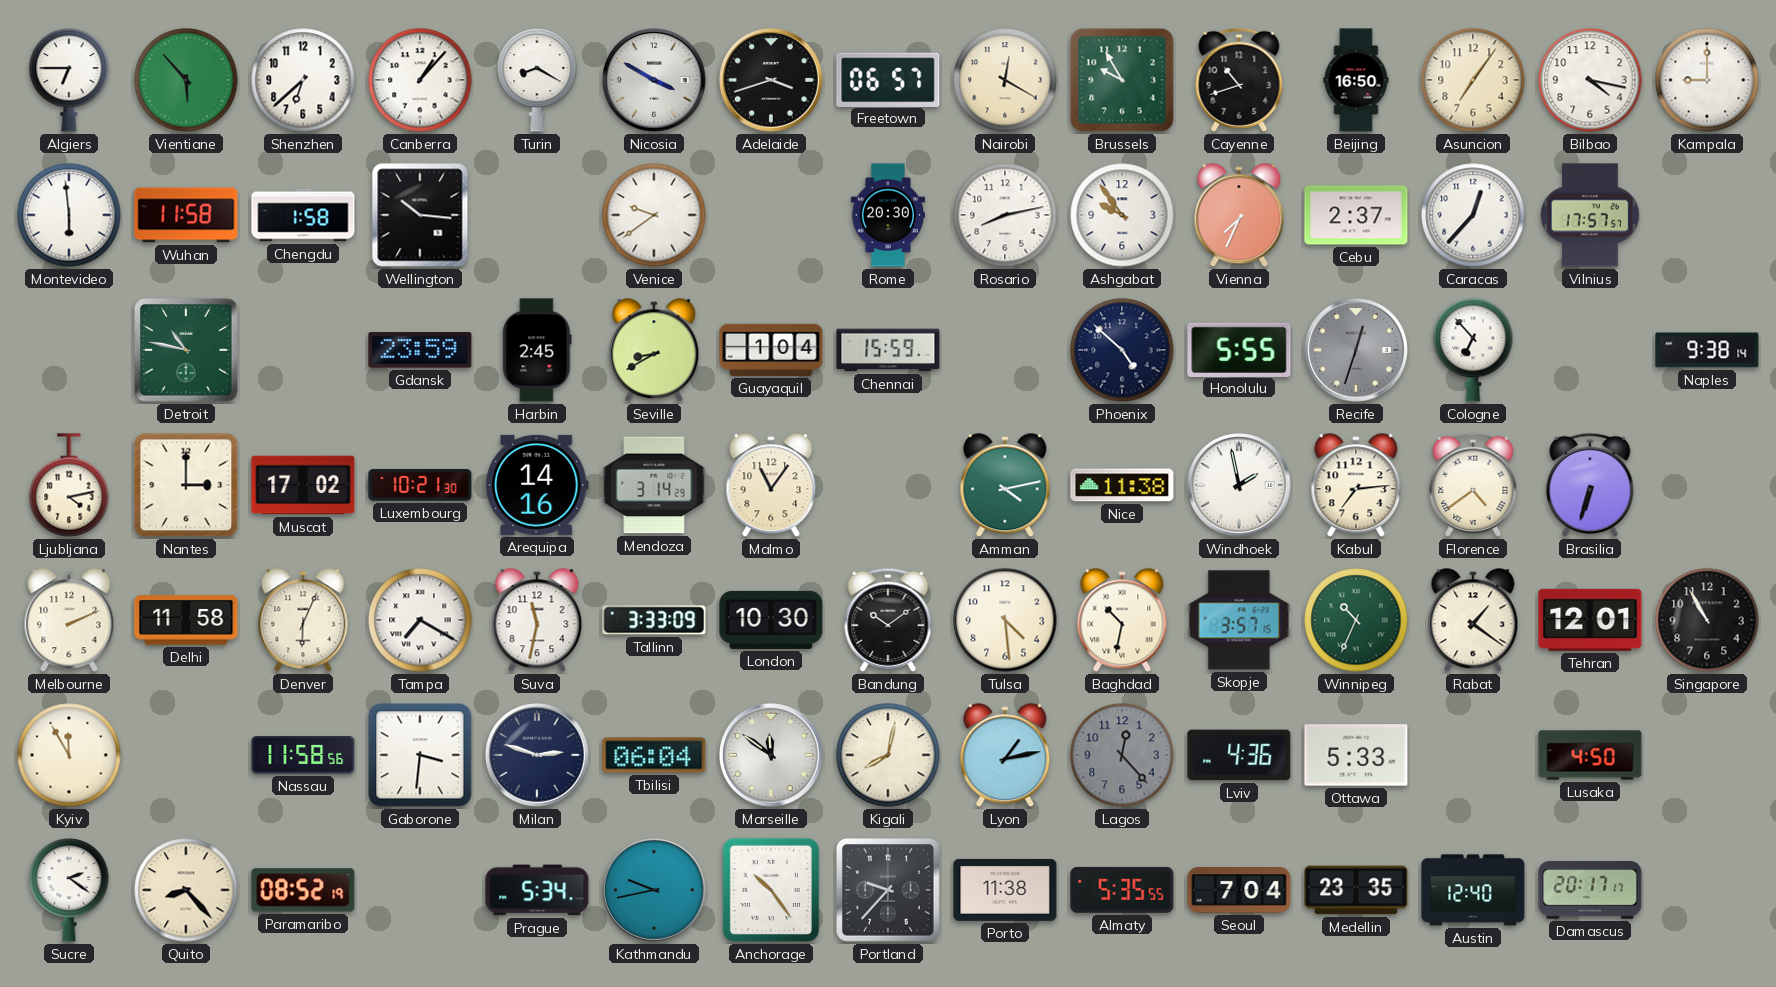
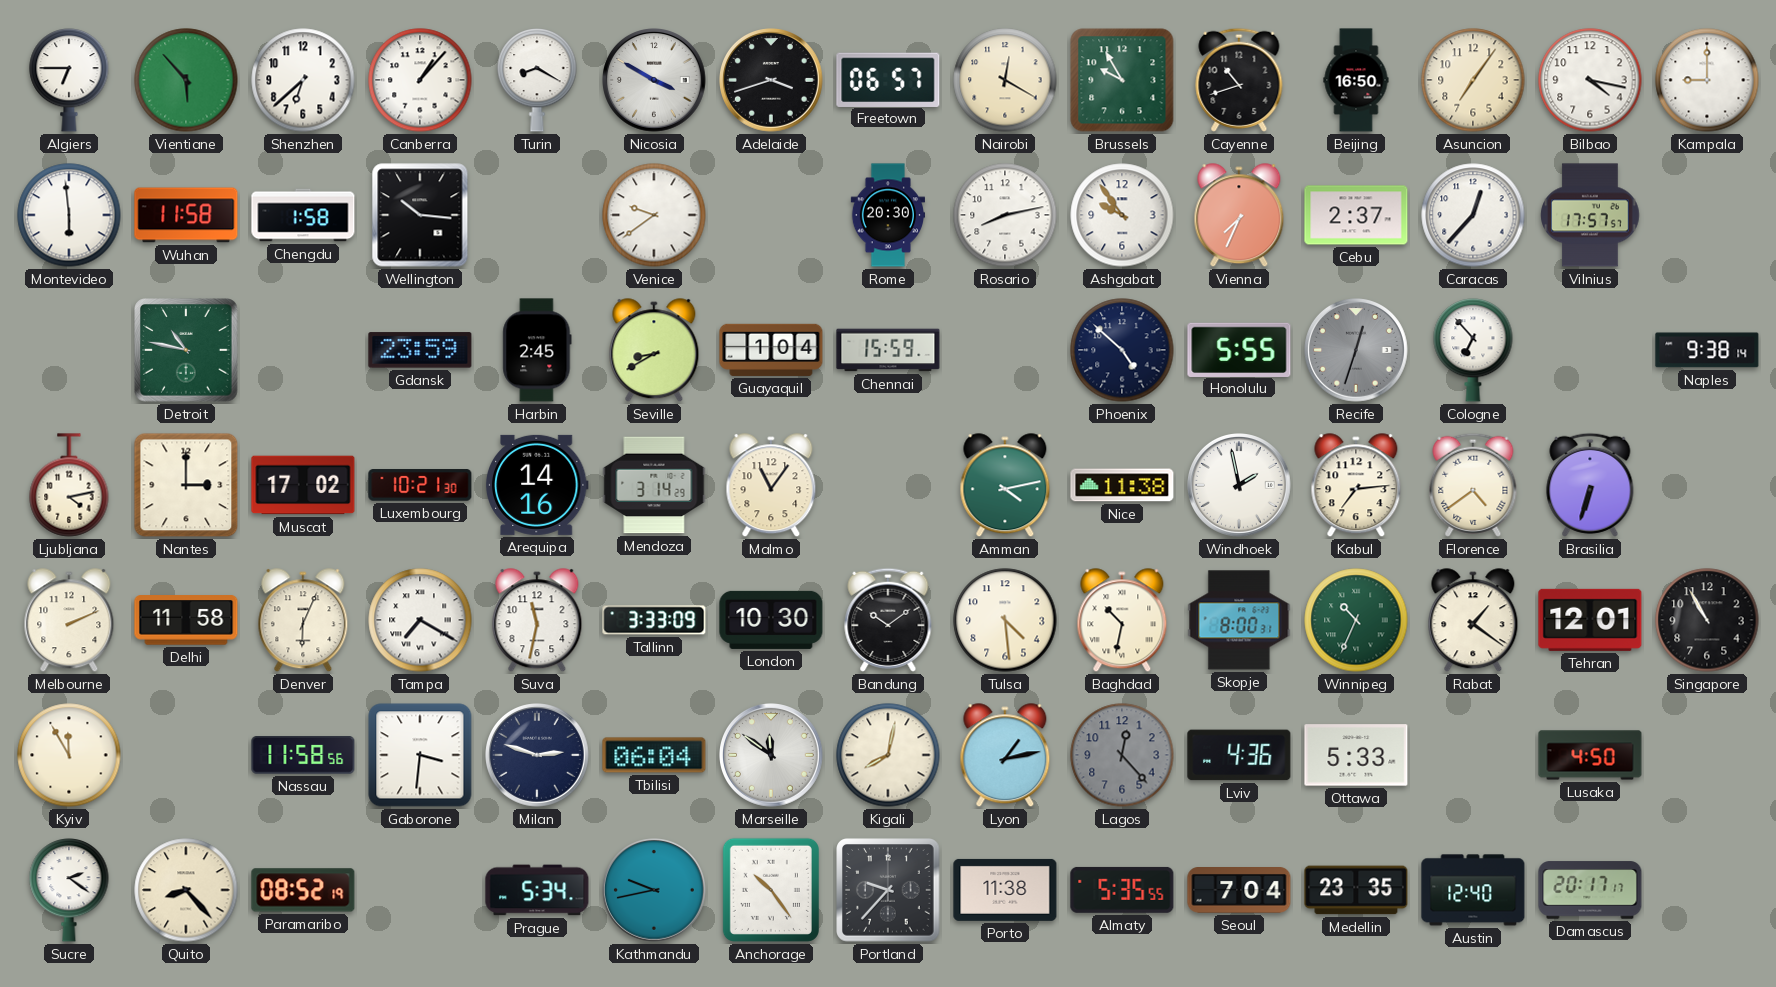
Skopje: 3:57 -> 8:00
